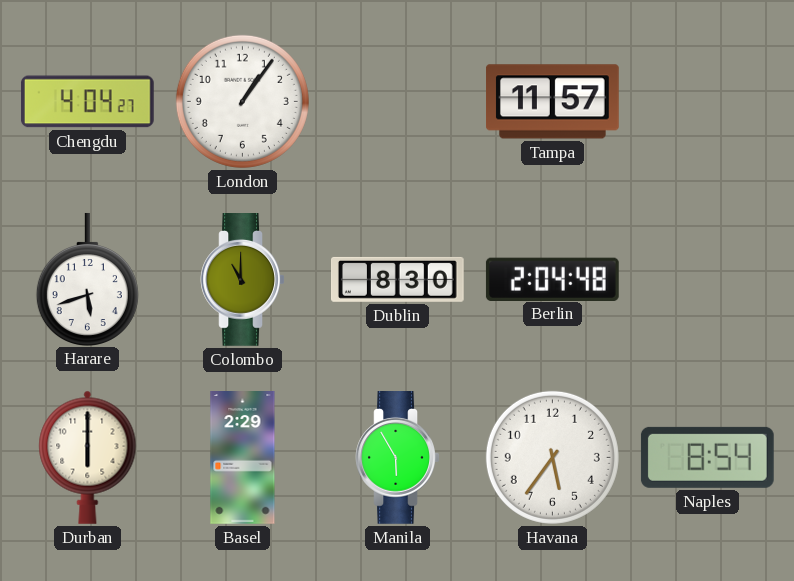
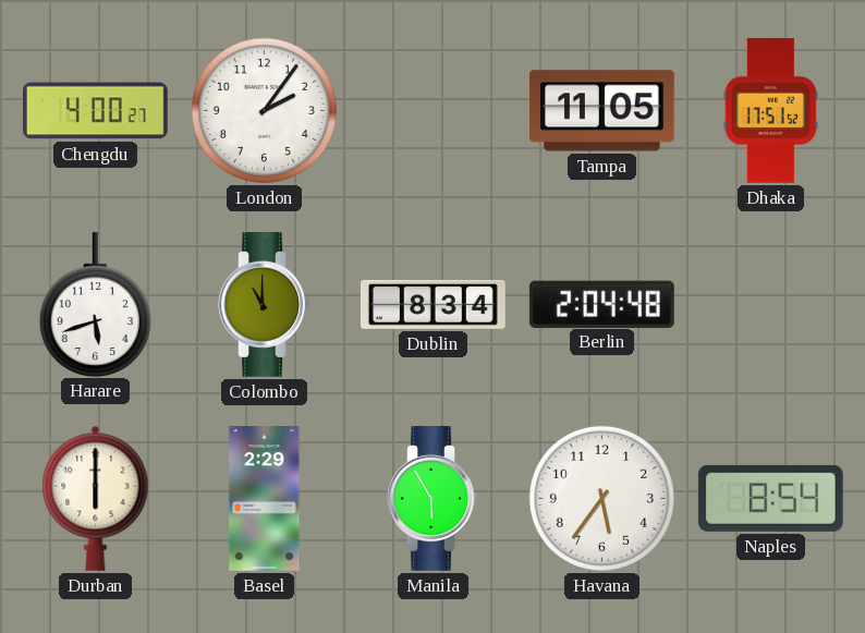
Chengdu: 4:04 -> 4:00
London: 1:06 -> 2:06
Tampa: 11:57 -> 11:05
Dhaka: none -> 17:51
Dublin: 8:30 -> 8:34
